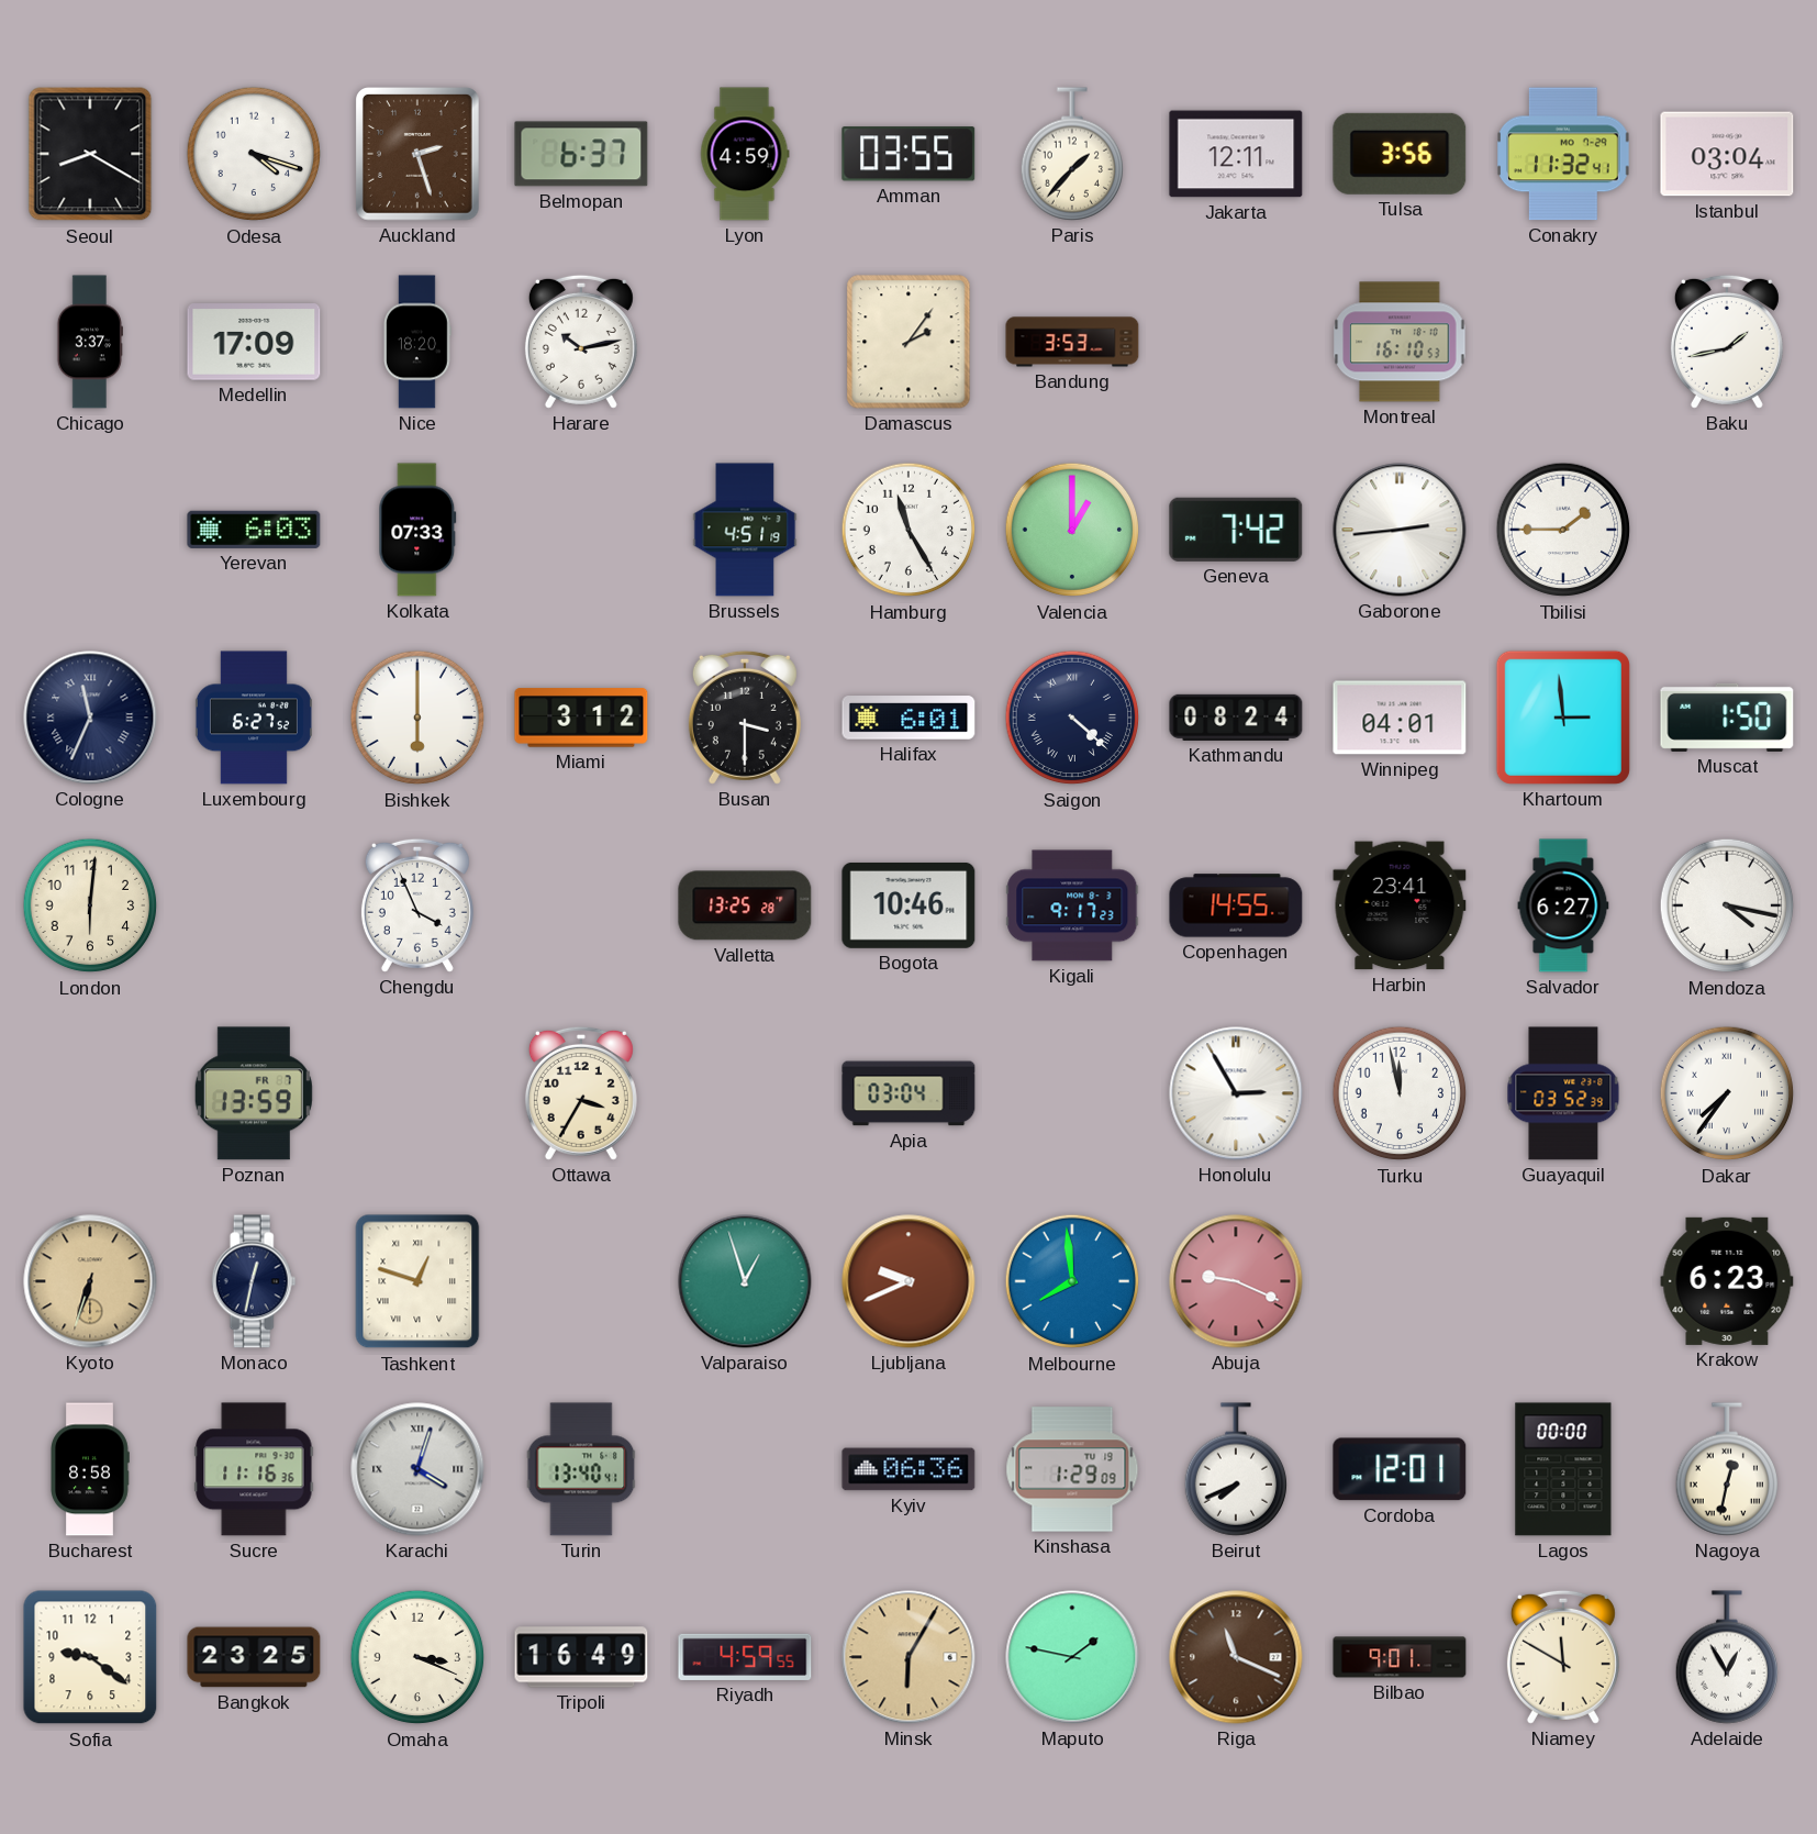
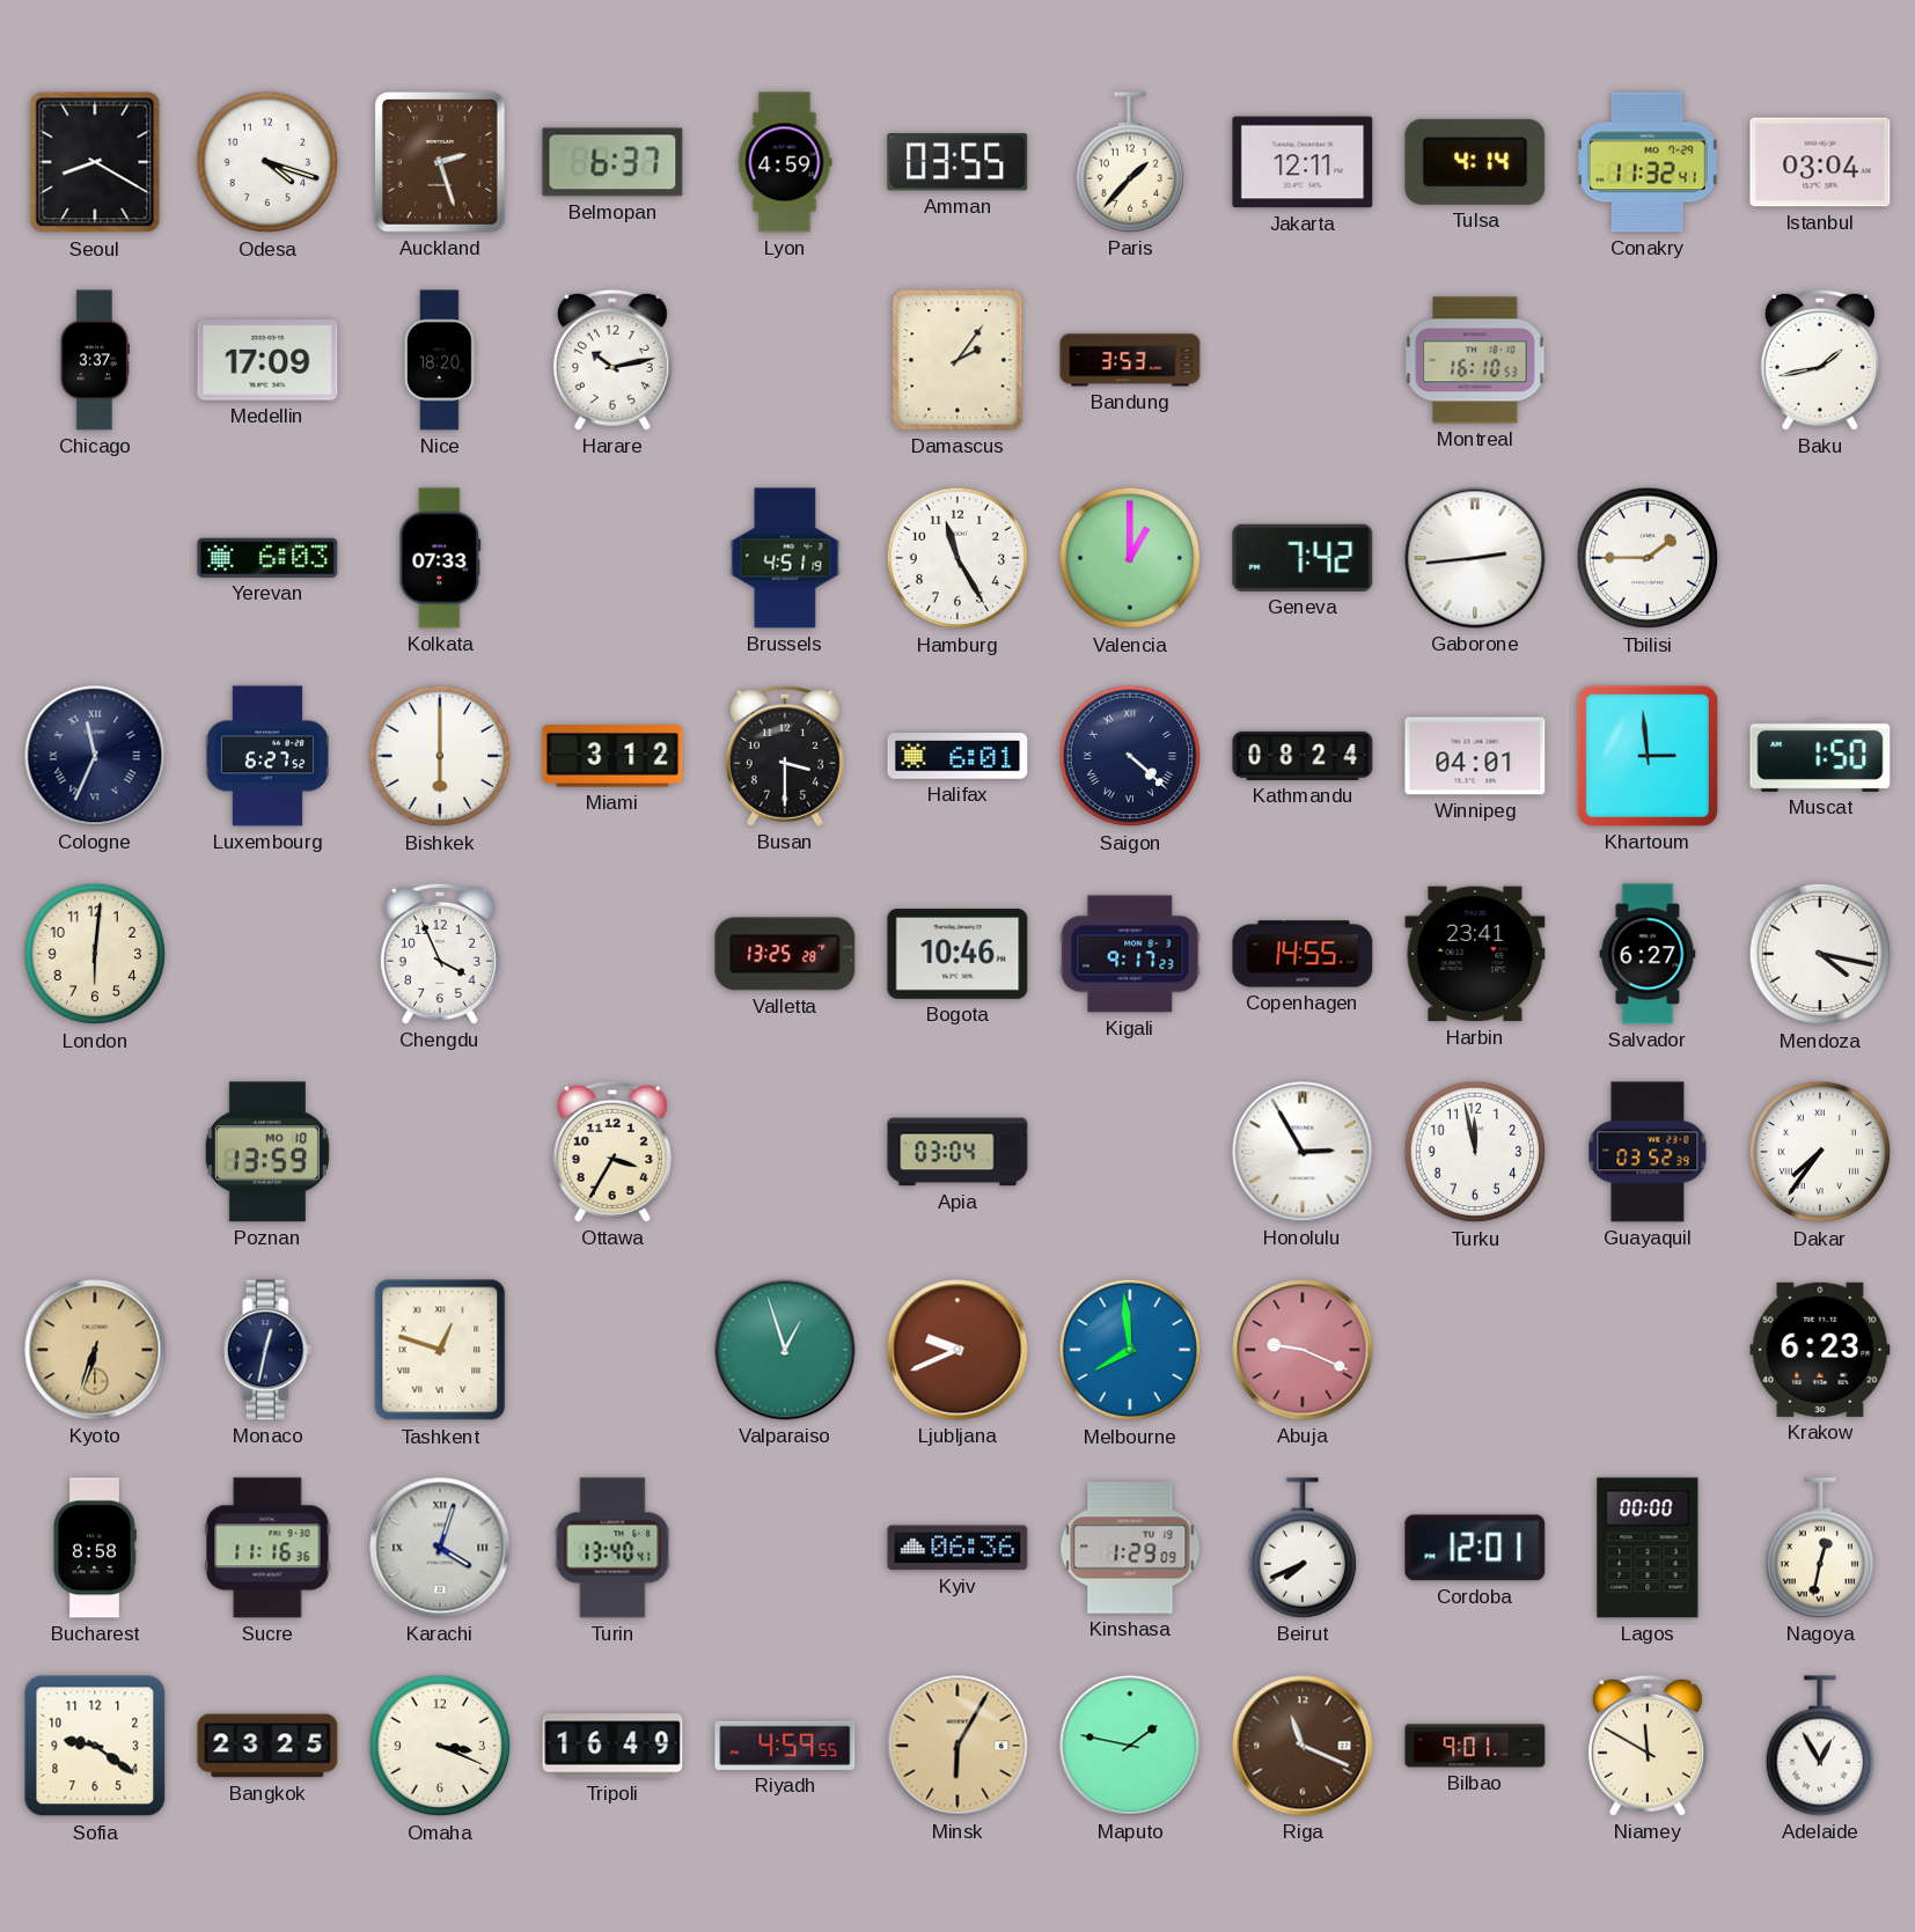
Tulsa: 3:56 -> 4:14
Poznan date: FR 7 -> MO 10
